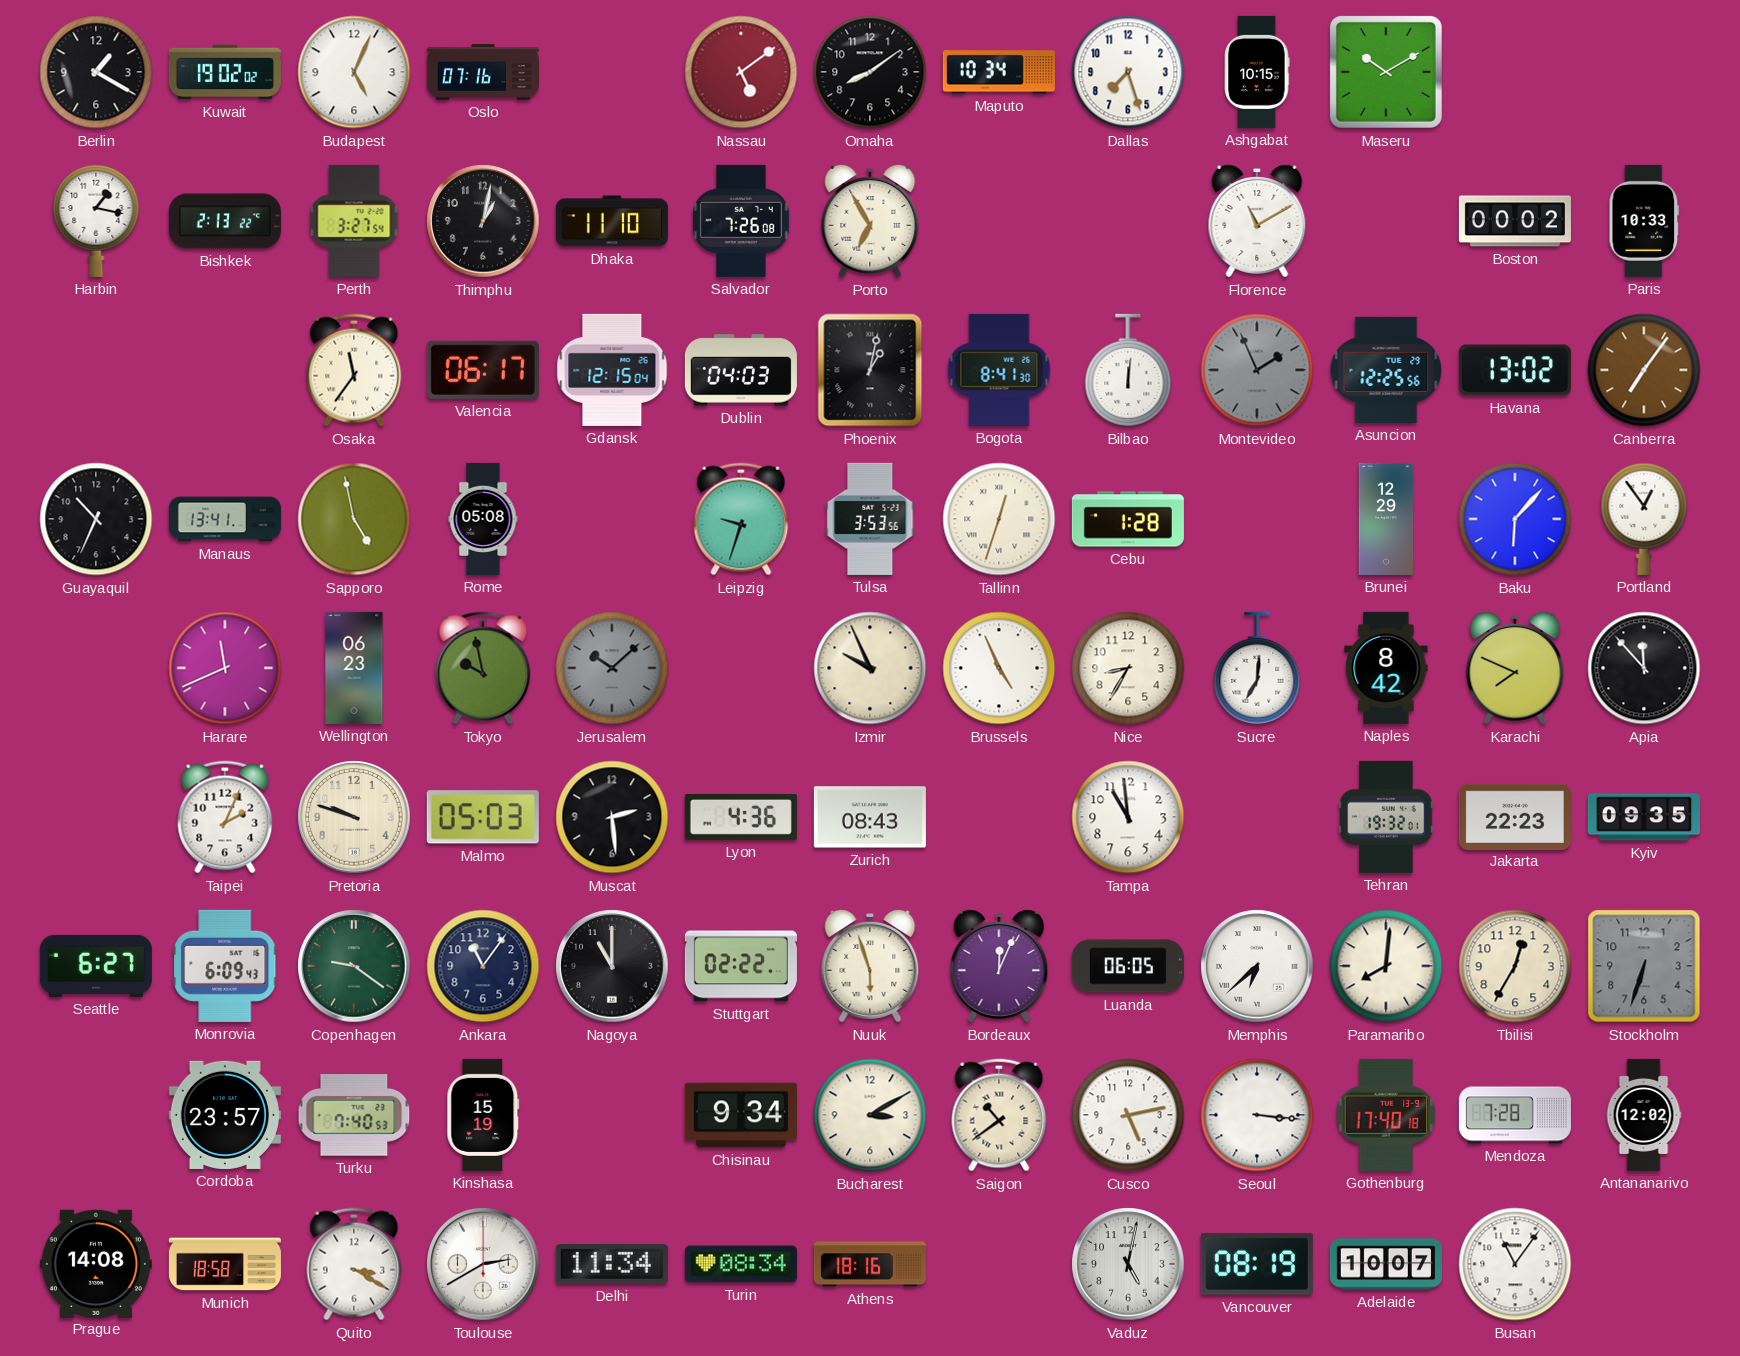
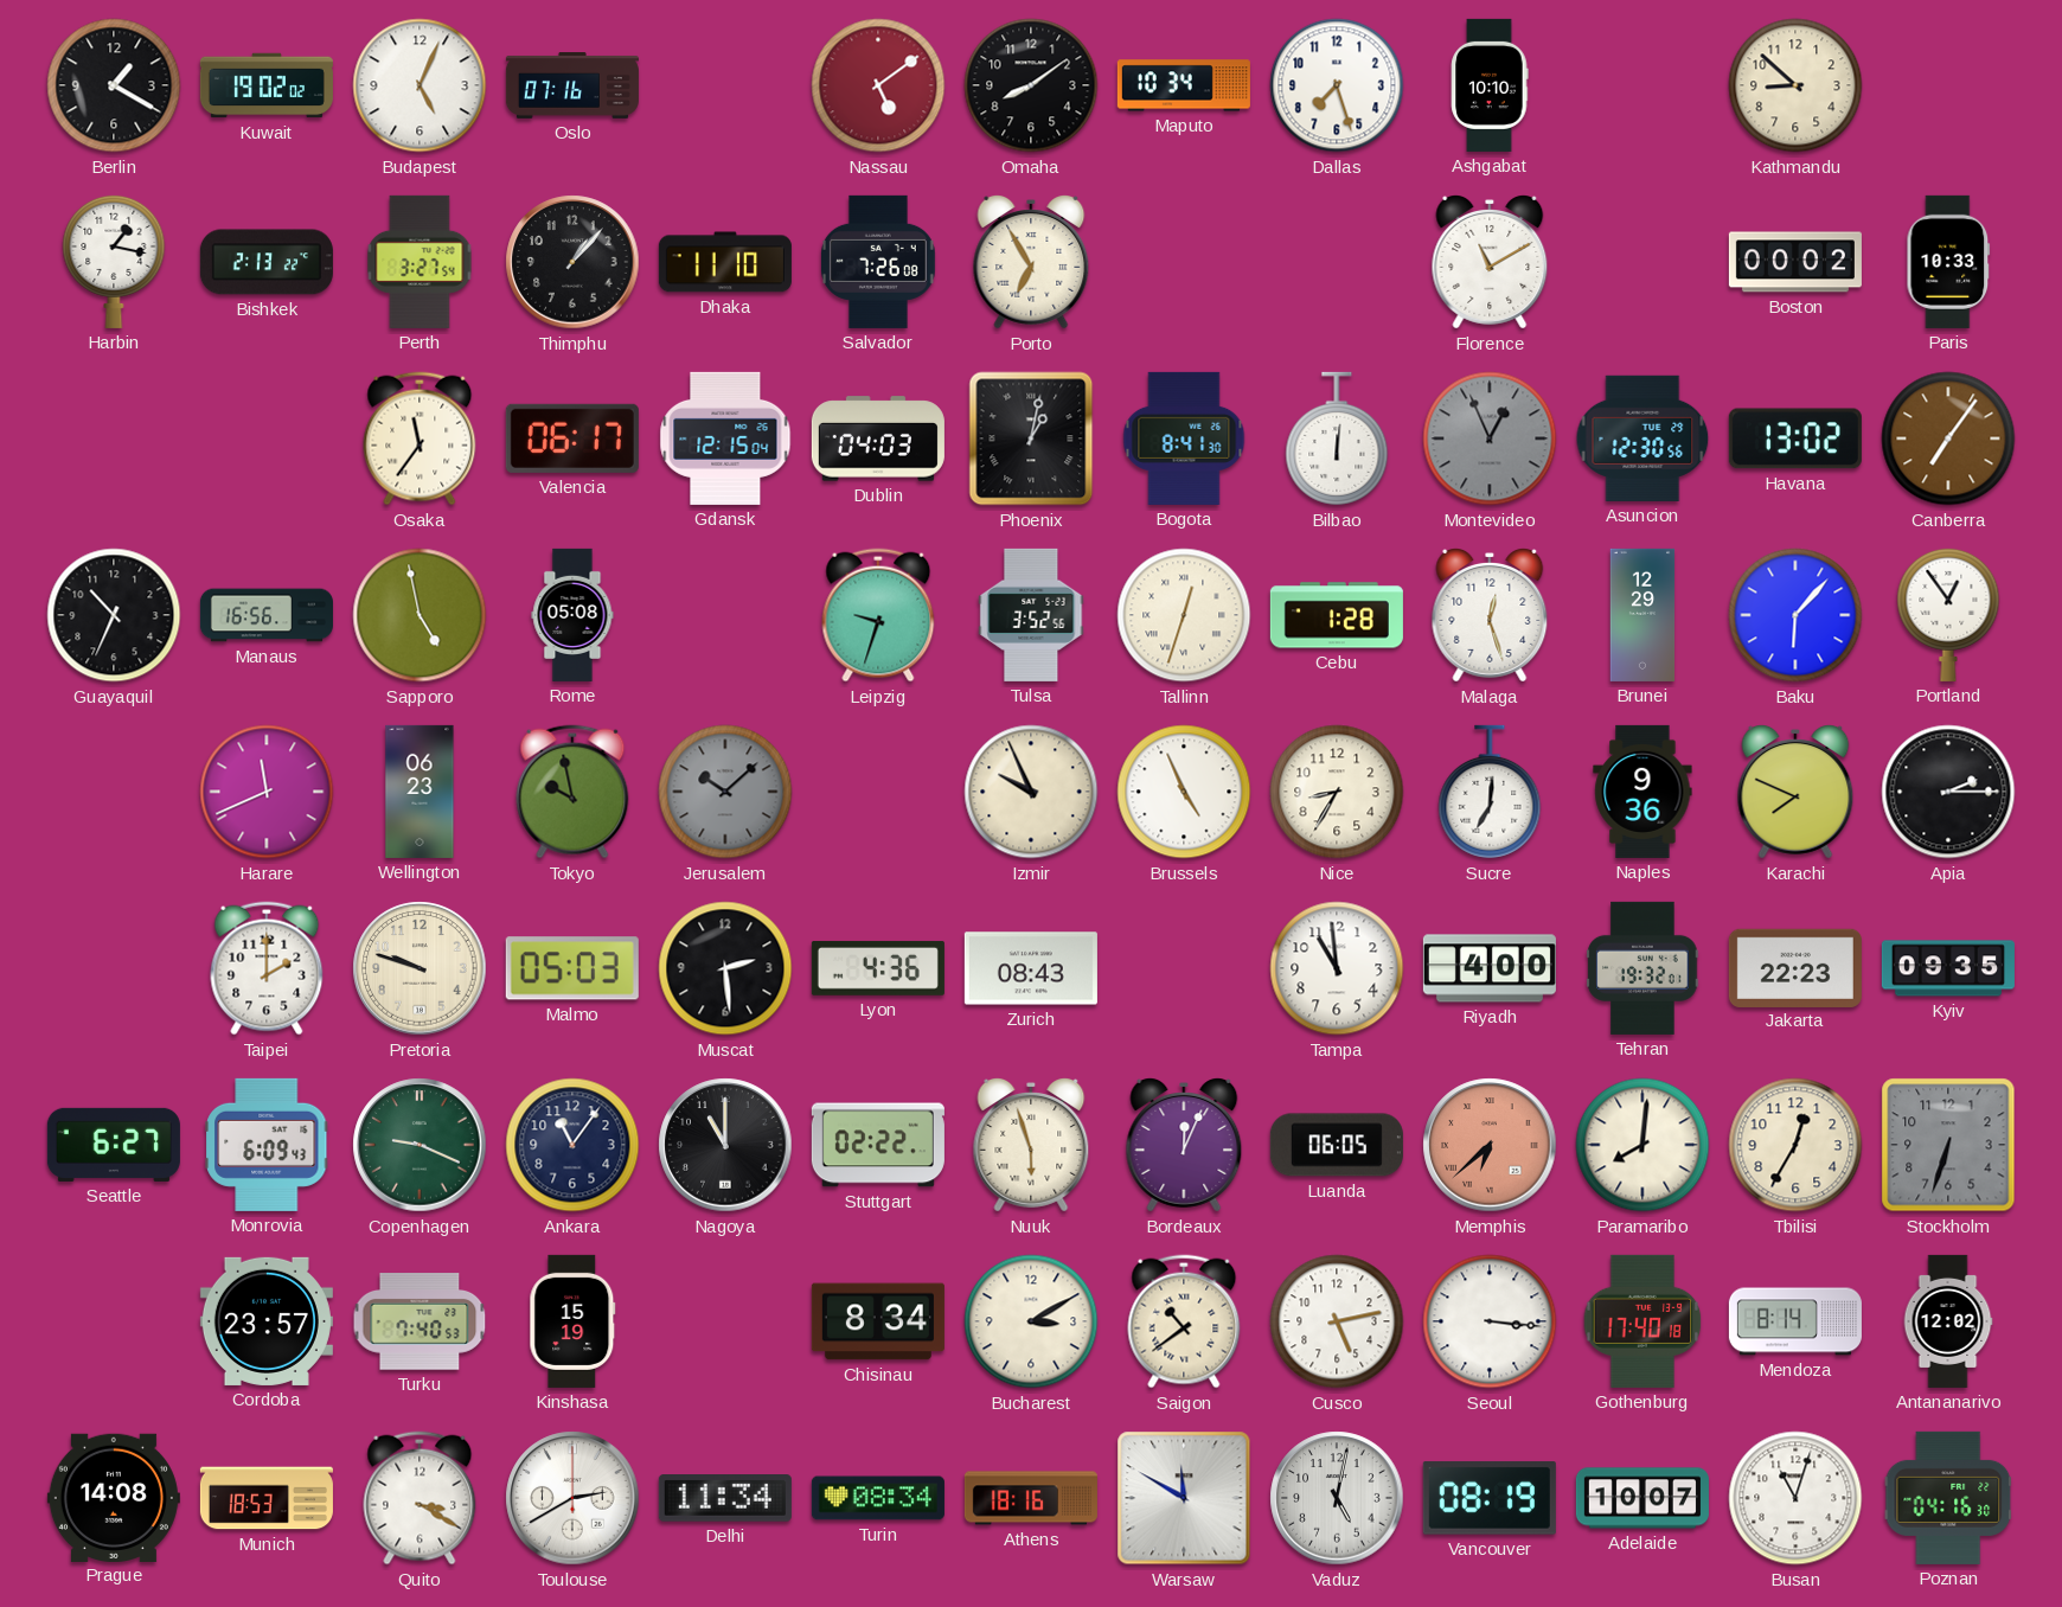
Ashgabat: 10:15 -> 10:10
Maseru: 10:10 -> none
Kathmandu: none -> 8:52
Thimphu: 1:02 -> 1:07
Montevideo: 1:56 -> 12:56
Asuncion: 12:25 -> 12:30
Manaus: 13:41 -> 16:56
Tulsa: 3:53 -> 3:52
Malaga: none -> 12:27
Naples: 8:42 -> 9:36
Apia: 11:53 -> 2:15
Taipei: 2:04 -> 2:00
Riyadh: none -> 4:00
Copenhagen: 9:21 -> 9:19
Memphis dial: white -> salmon
Chisinau: 9:34 -> 8:34
Mendoza: 7:28 -> 8:14
Munich: 18:58 -> 18:53
Warsaw: none -> 11:50
Busan: 11:06 -> 11:03
Poznan: none -> 04:16
